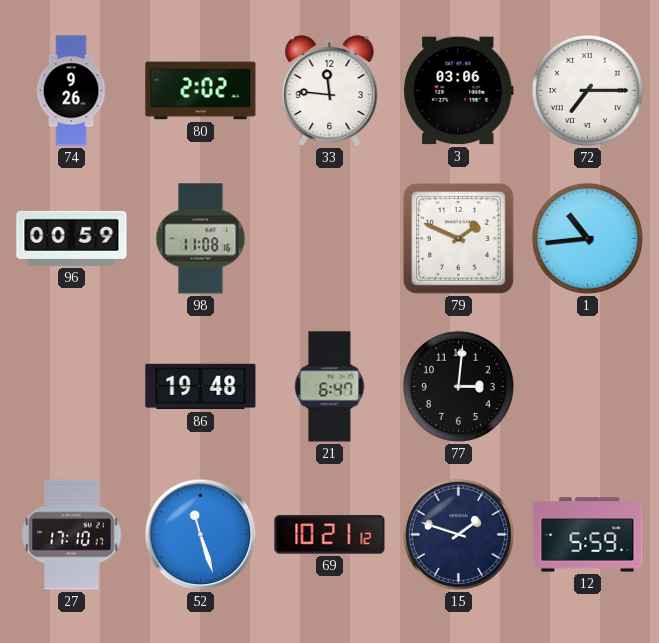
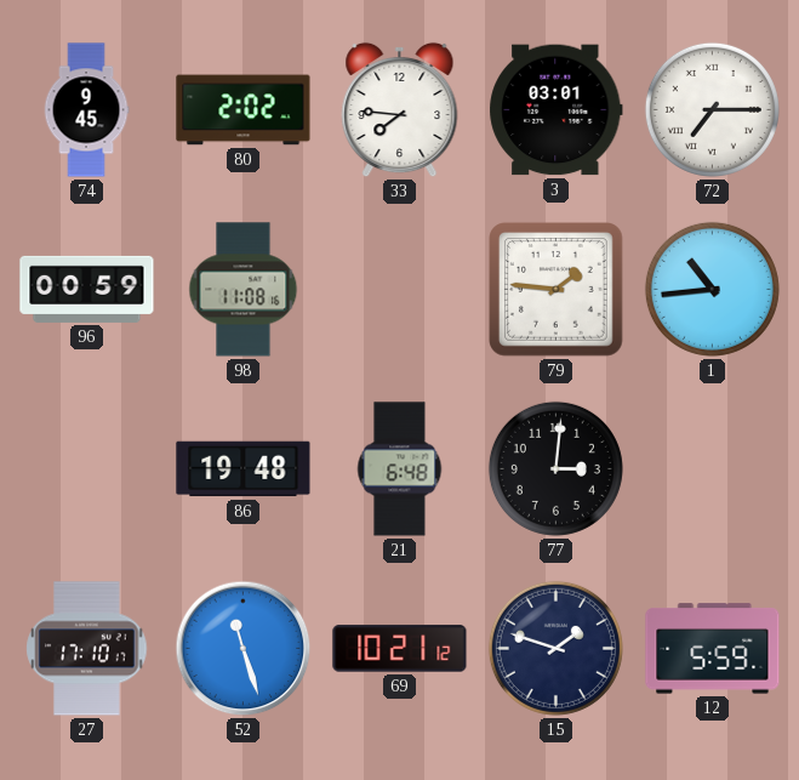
74: 9:26 -> 9:45
33: 11:46 -> 7:46
3: 03:06 -> 03:01
79: 1:49 -> 1:46
21: 6:47 -> 6:48
